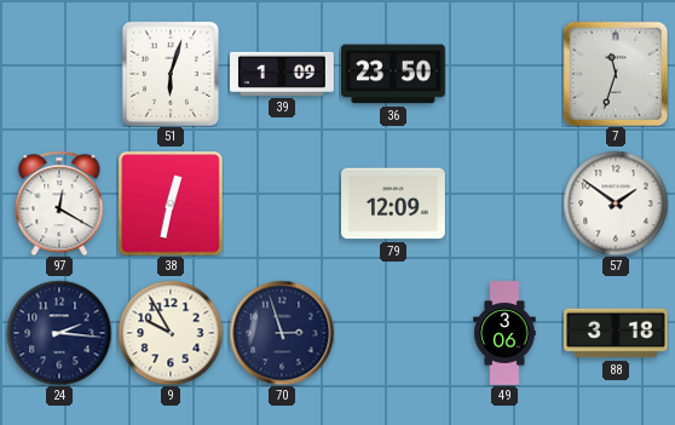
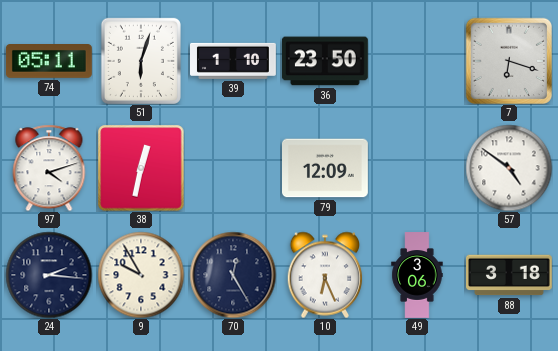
74: none -> 05:11
39: 1:09 -> 1:10
7: 11:33 -> 6:18
97: 12:20 -> 4:12
57: 1:51 -> 4:51
70: 2:57 -> 12:25
10: none -> 6:26
